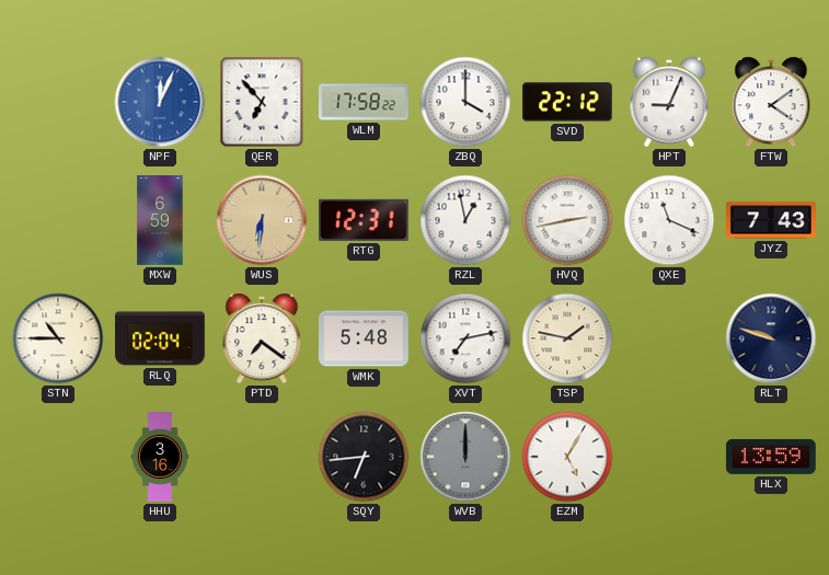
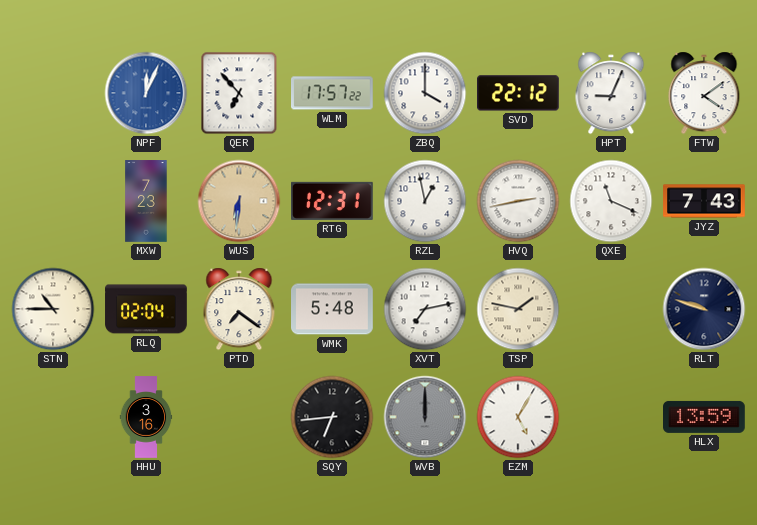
WLM: 17:58 -> 17:57
MXW: 6:59 -> 7:23
